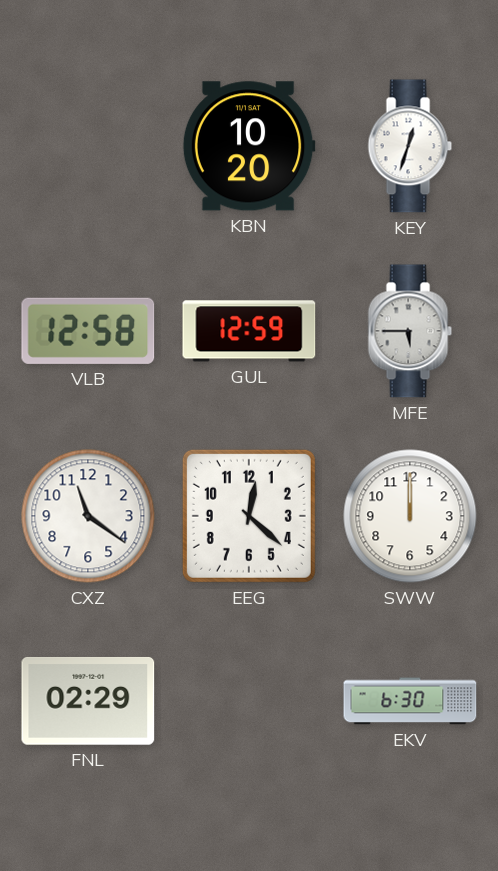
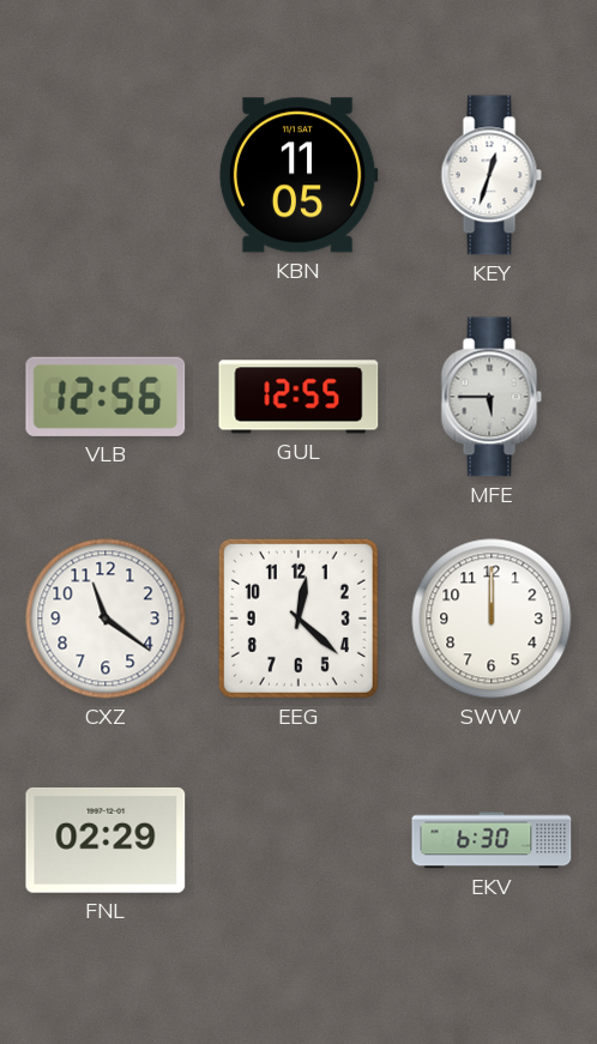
KBN: 10:20 -> 11:05
VLB: 12:58 -> 12:56
GUL: 12:59 -> 12:55
